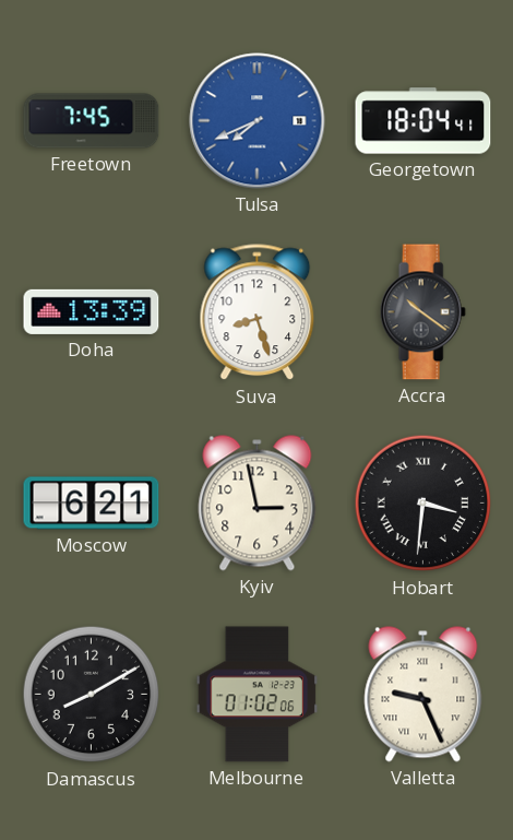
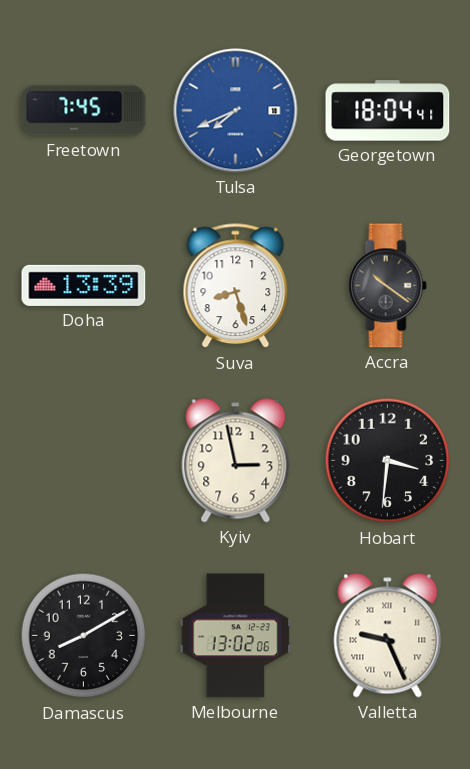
Moscow: 6:21 -> none
Hobart numerals: Roman -> Arabic
Melbourne: 01:02 -> 13:02
